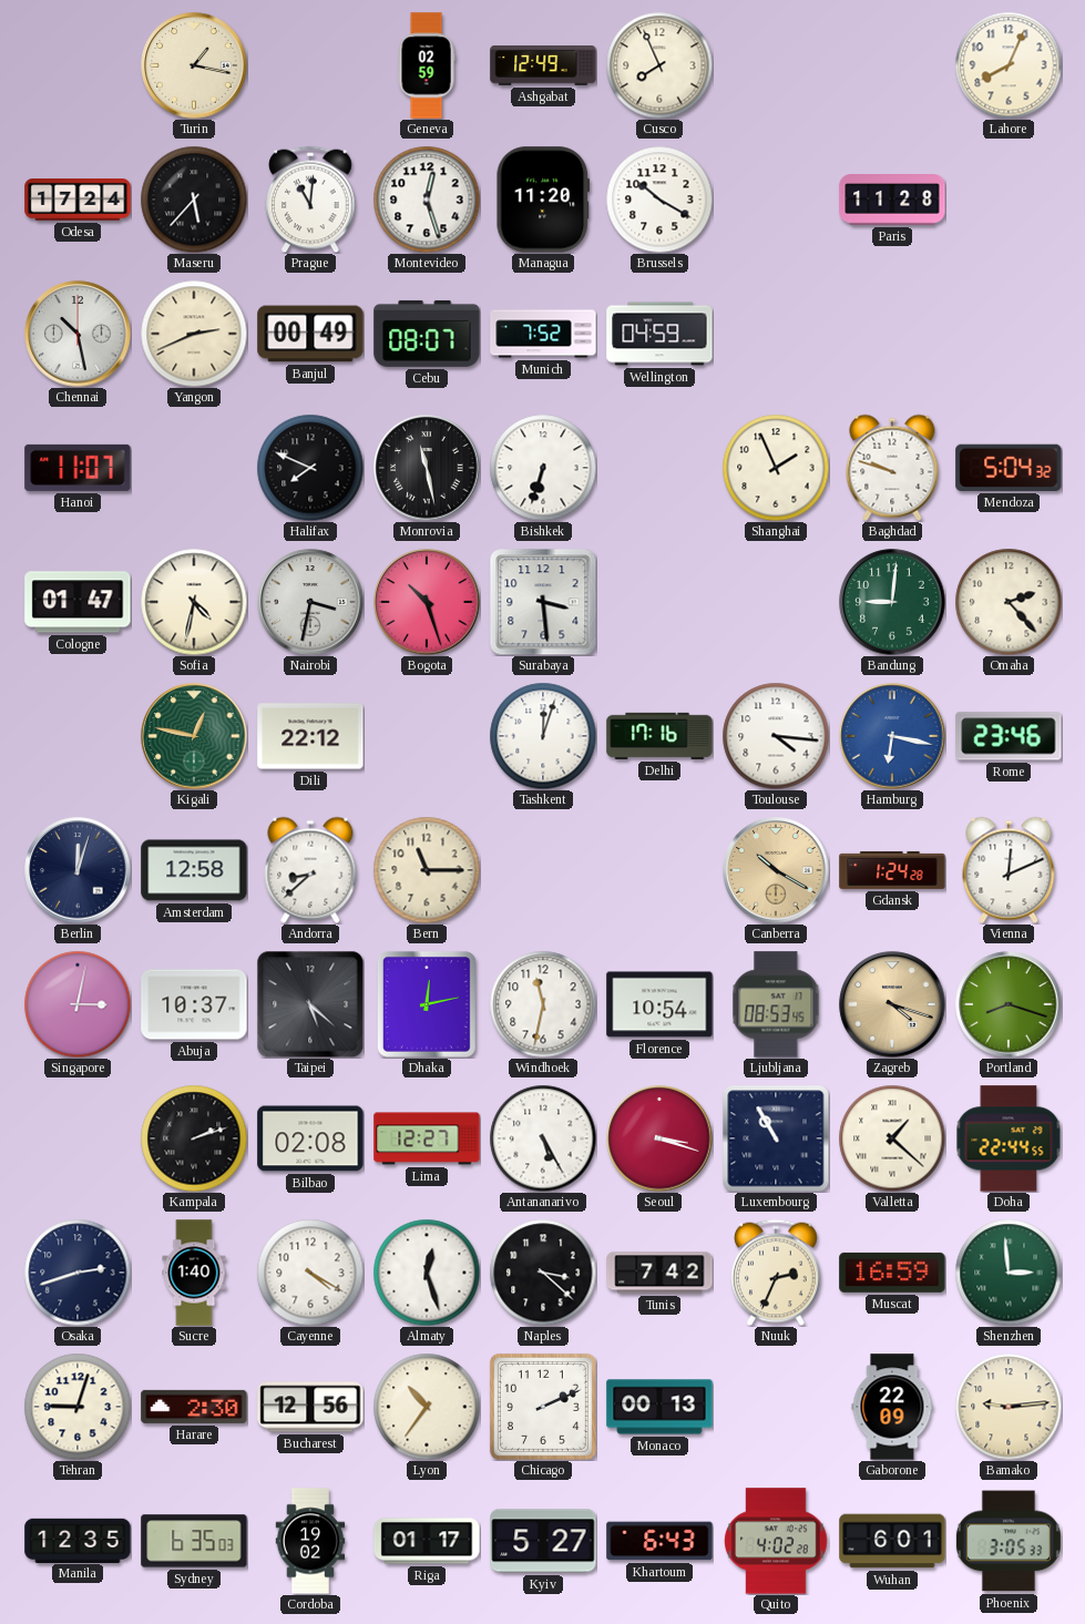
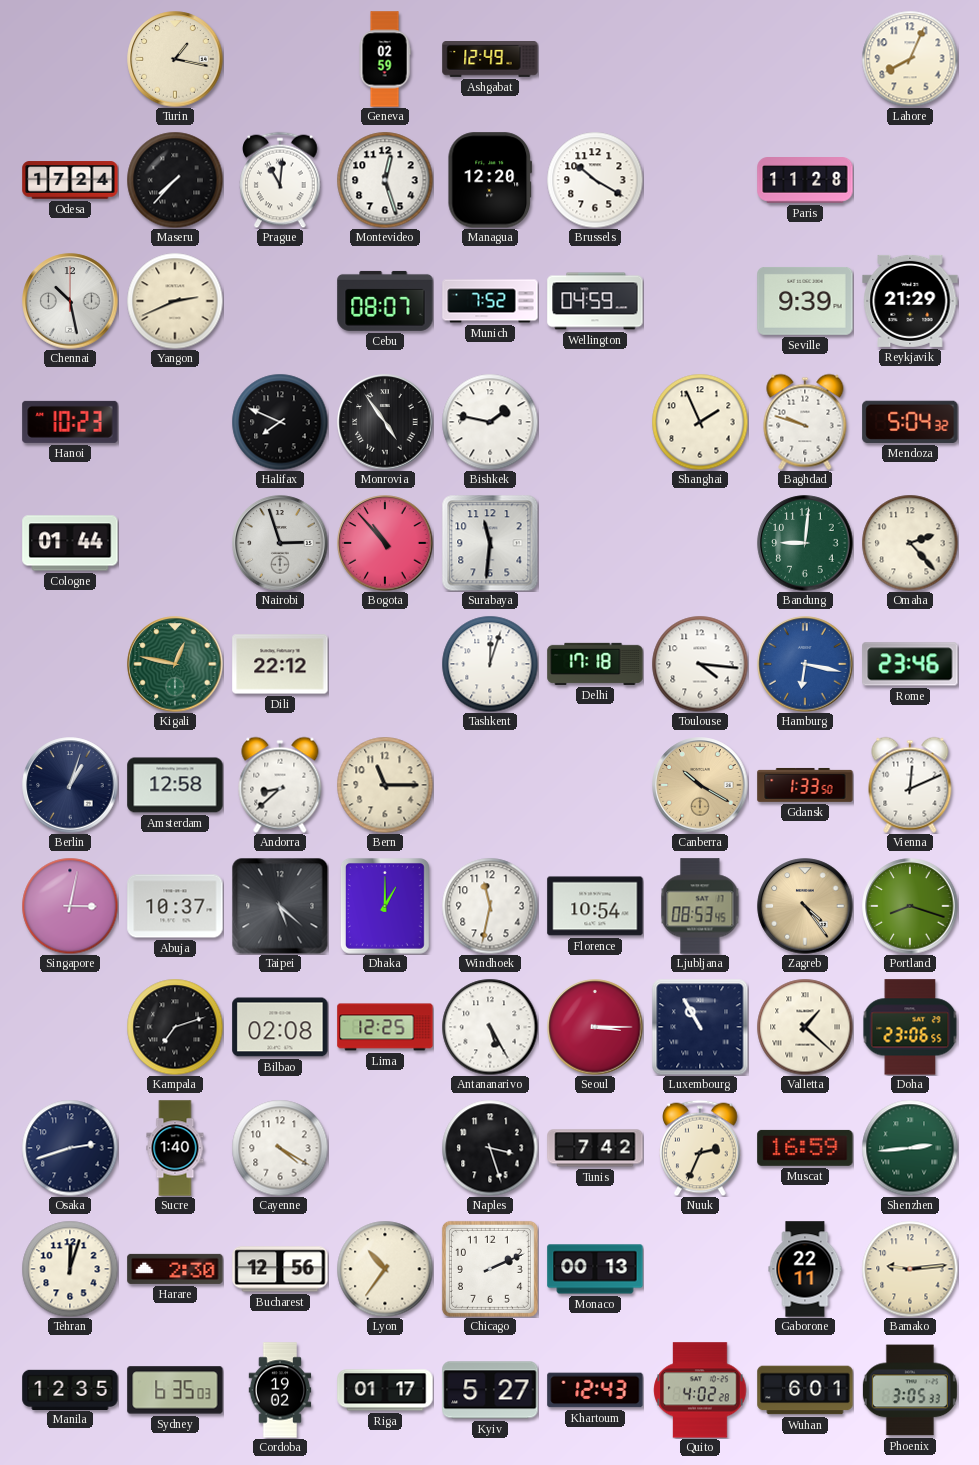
Cusco: 7:56 -> none
Maseru: 5:37 -> 7:37
Managua: 11:20 -> 12:20
Banjul: 00:49 -> none
Seville: none -> 9:39
Reykjavik: none -> 21:29
Hanoi: 11:07 -> 10:23
Monrovia: 11:28 -> 4:54
Bishkek: 6:33 -> 1:47
Cologne: 01:47 -> 01:44
Sofia: 4:32 -> none
Nairobi: 3:32 -> 2:57
Bogota: 10:27 -> 10:53
Surabaya: 3:29 -> 11:31
Delhi: 17:16 -> 17:18
Berlin: 12:03 -> 1:03
Gdansk: 1:24 -> 1:33
Dhaka: 12:13 -> 1:00
Zagreb: 4:18 -> 4:24
Kampala: 2:12 -> 7:12
Lima: 12:27 -> 12:25
Seoul: 3:18 -> 3:15
Doha: 22:44 -> 23:06
Almaty: 12:27 -> none
Naples: 3:22 -> 3:27
Shenzhen: 2:59 -> 2:44
Tehran: 9:03 -> 12:03
Gaborone: 22:09 -> 22:11
Khartoum: 6:43 -> 12:43
